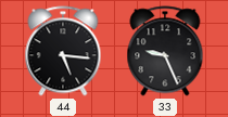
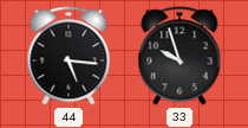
33: 9:26 -> 9:57
